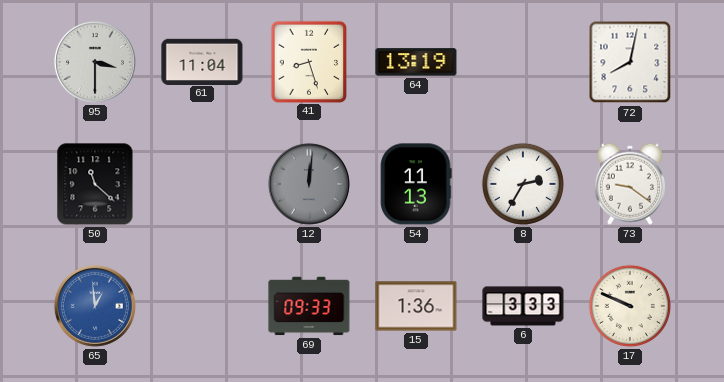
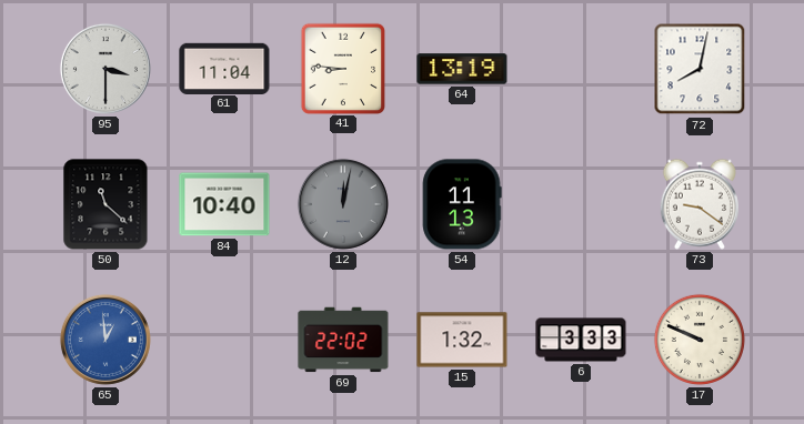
41: 8:27 -> 8:46
84: none -> 10:40
12: 12:01 -> 12:02
8: 2:35 -> none
69: 09:33 -> 22:02
15: 1:36 -> 1:32
